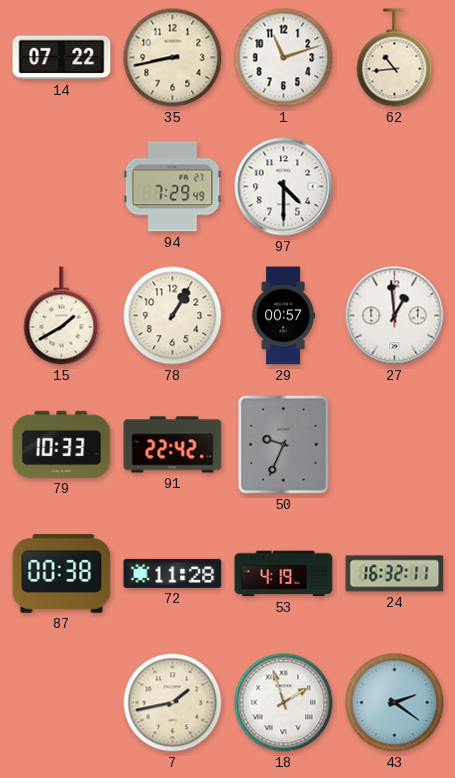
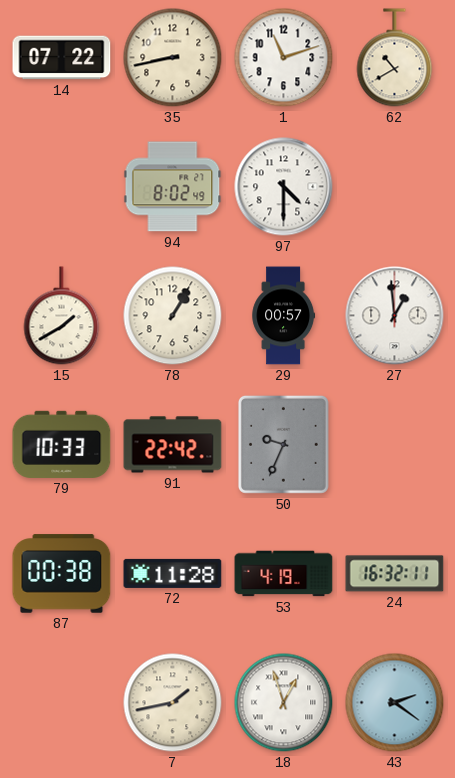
62: 10:44 -> 10:40
94: 7:29 -> 8:02
18: 1:57 -> 12:57
